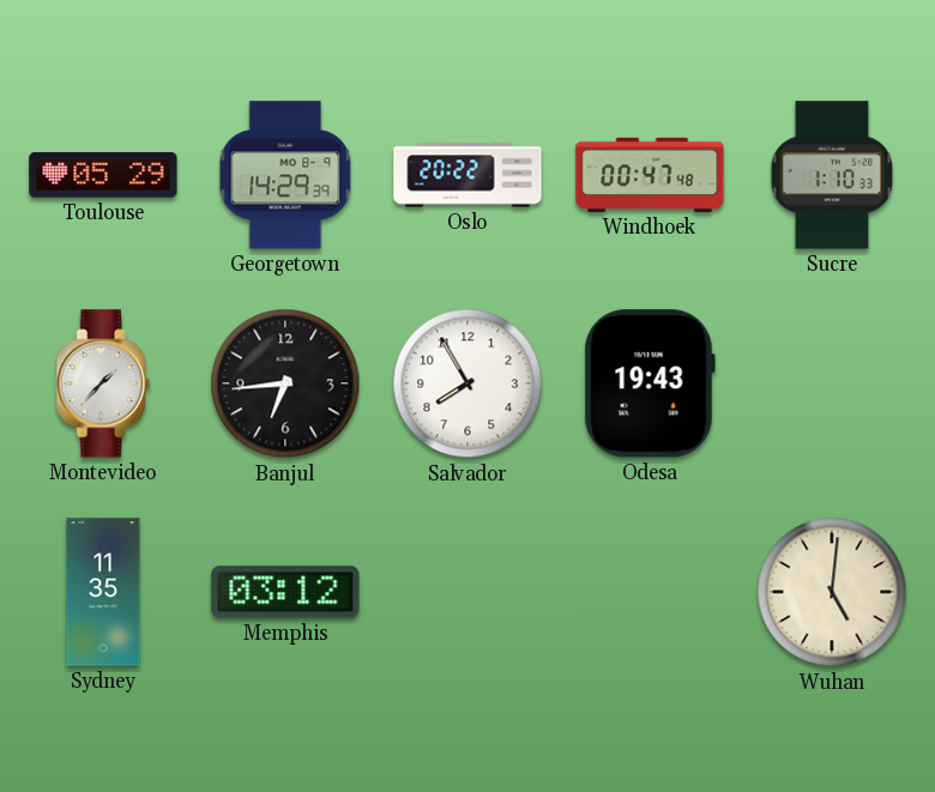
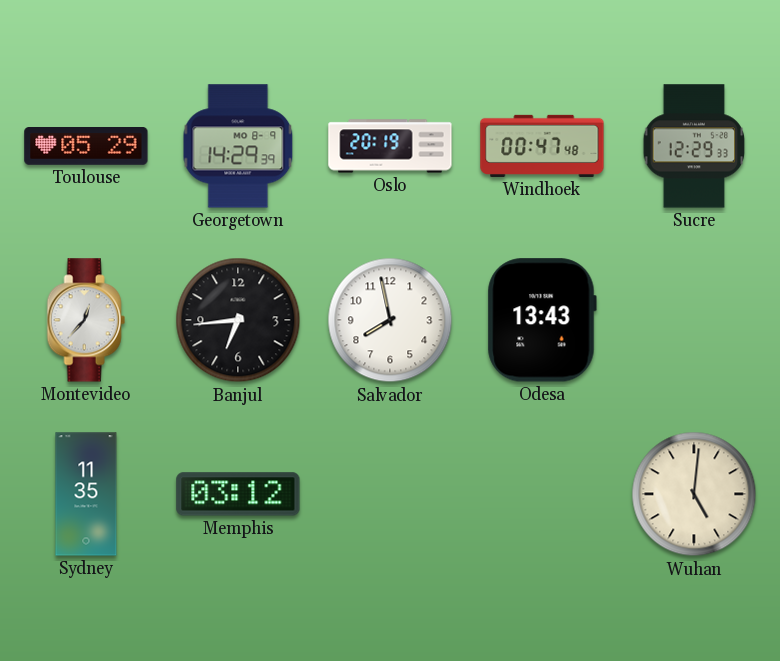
Oslo: 20:22 -> 20:19
Sucre: 1:10 -> 12:29
Montevideo: 1:37 -> 12:37
Salvador: 7:55 -> 7:58
Odesa: 19:43 -> 13:43
